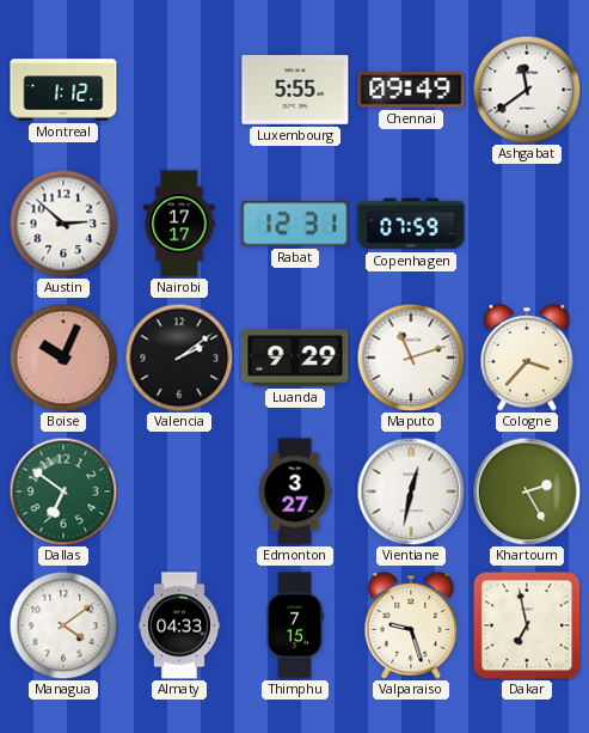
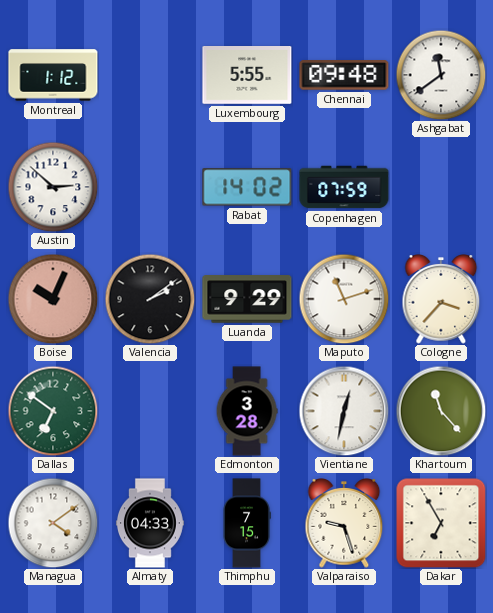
Chennai: 09:49 -> 09:48
Nairobi: 17:17 -> none
Rabat: 12:31 -> 14:02
Edmonton: 3:27 -> 3:28
Khartoum: 2:25 -> 11:23
Dakar: 6:58 -> 6:55
